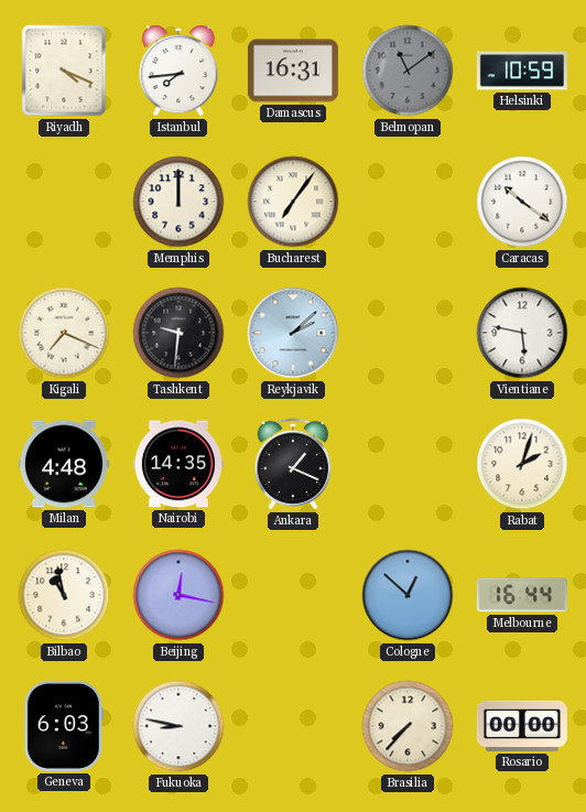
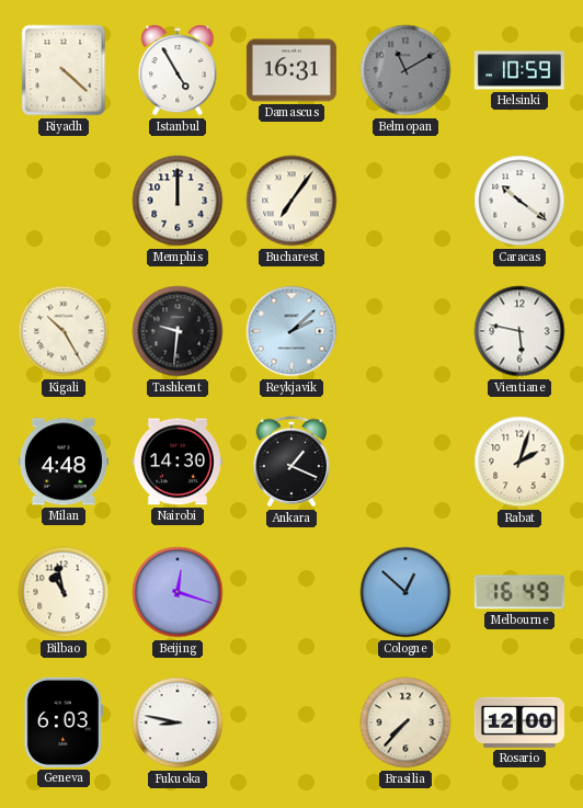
Riyadh: 4:19 -> 4:22
Istanbul: 7:44 -> 4:55
Belmopan: 11:09 -> 11:10
Kigali: 7:19 -> 10:25
Nairobi: 14:35 -> 14:30
Beijing: 12:17 -> 12:18
Melbourne: 16:44 -> 16:49
Rosario: 00:00 -> 12:00
